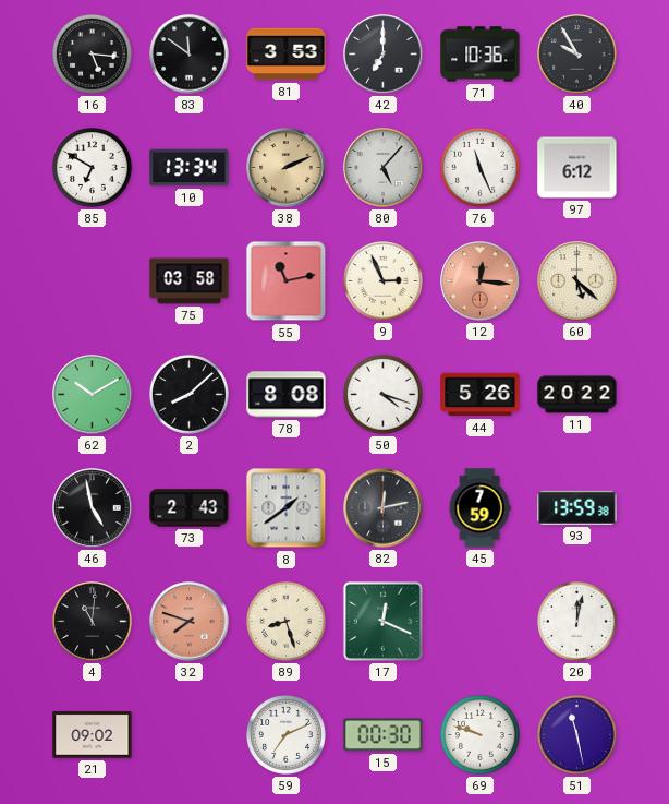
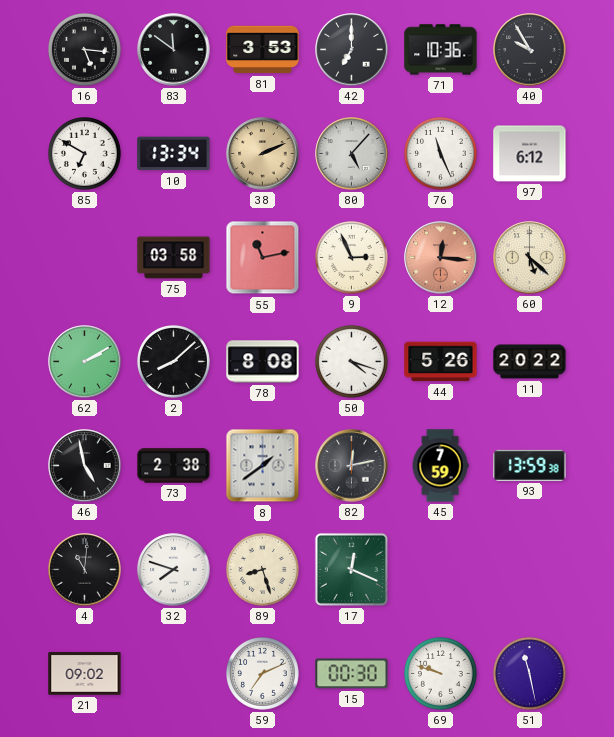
62: 10:10 -> 2:10
73: 2:43 -> 2:38
32 dial: salmon -> white
20: 12:02 -> none
